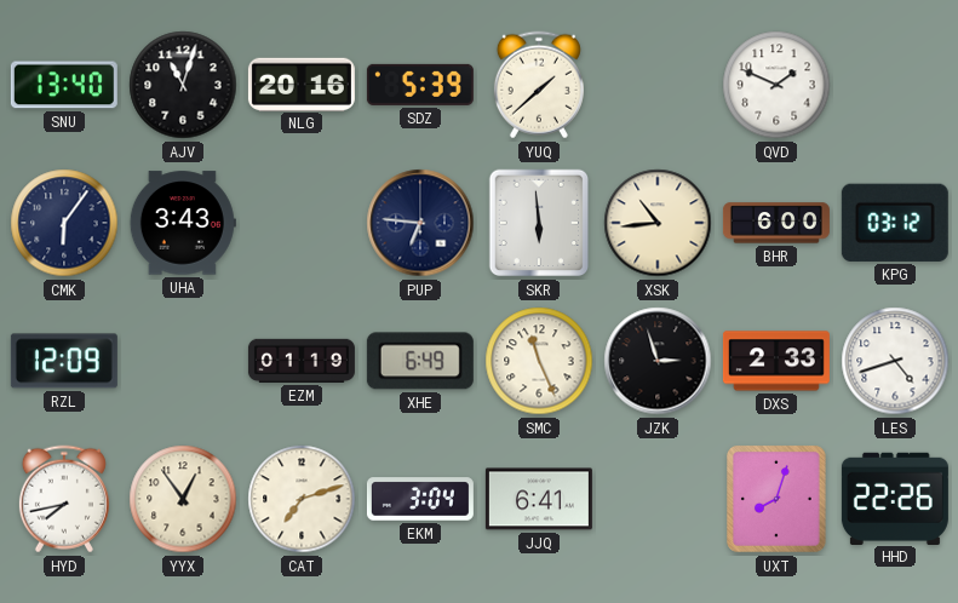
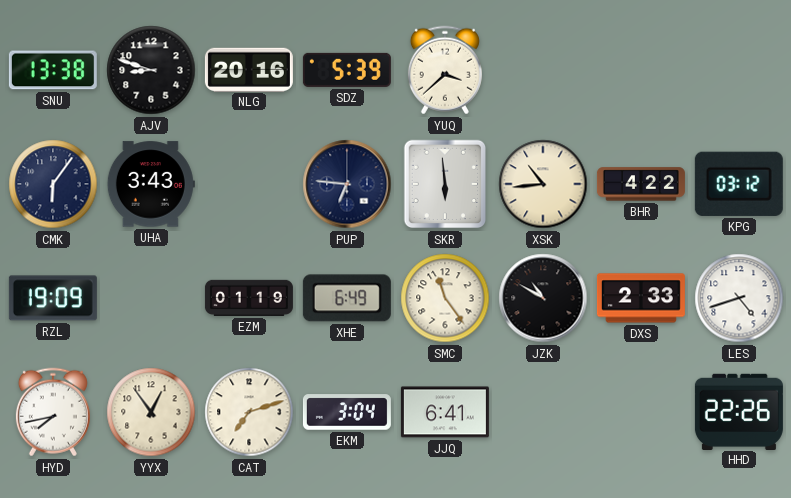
SNU: 13:40 -> 13:38
AJV: 11:03 -> 8:48
YUQ: 1:38 -> 3:38
QVD: 1:49 -> none
BHR: 6:00 -> 4:22
RZL: 12:09 -> 19:09
SMC: 11:26 -> 11:24
JZK: 2:57 -> 10:50
UXT: 8:03 -> none
